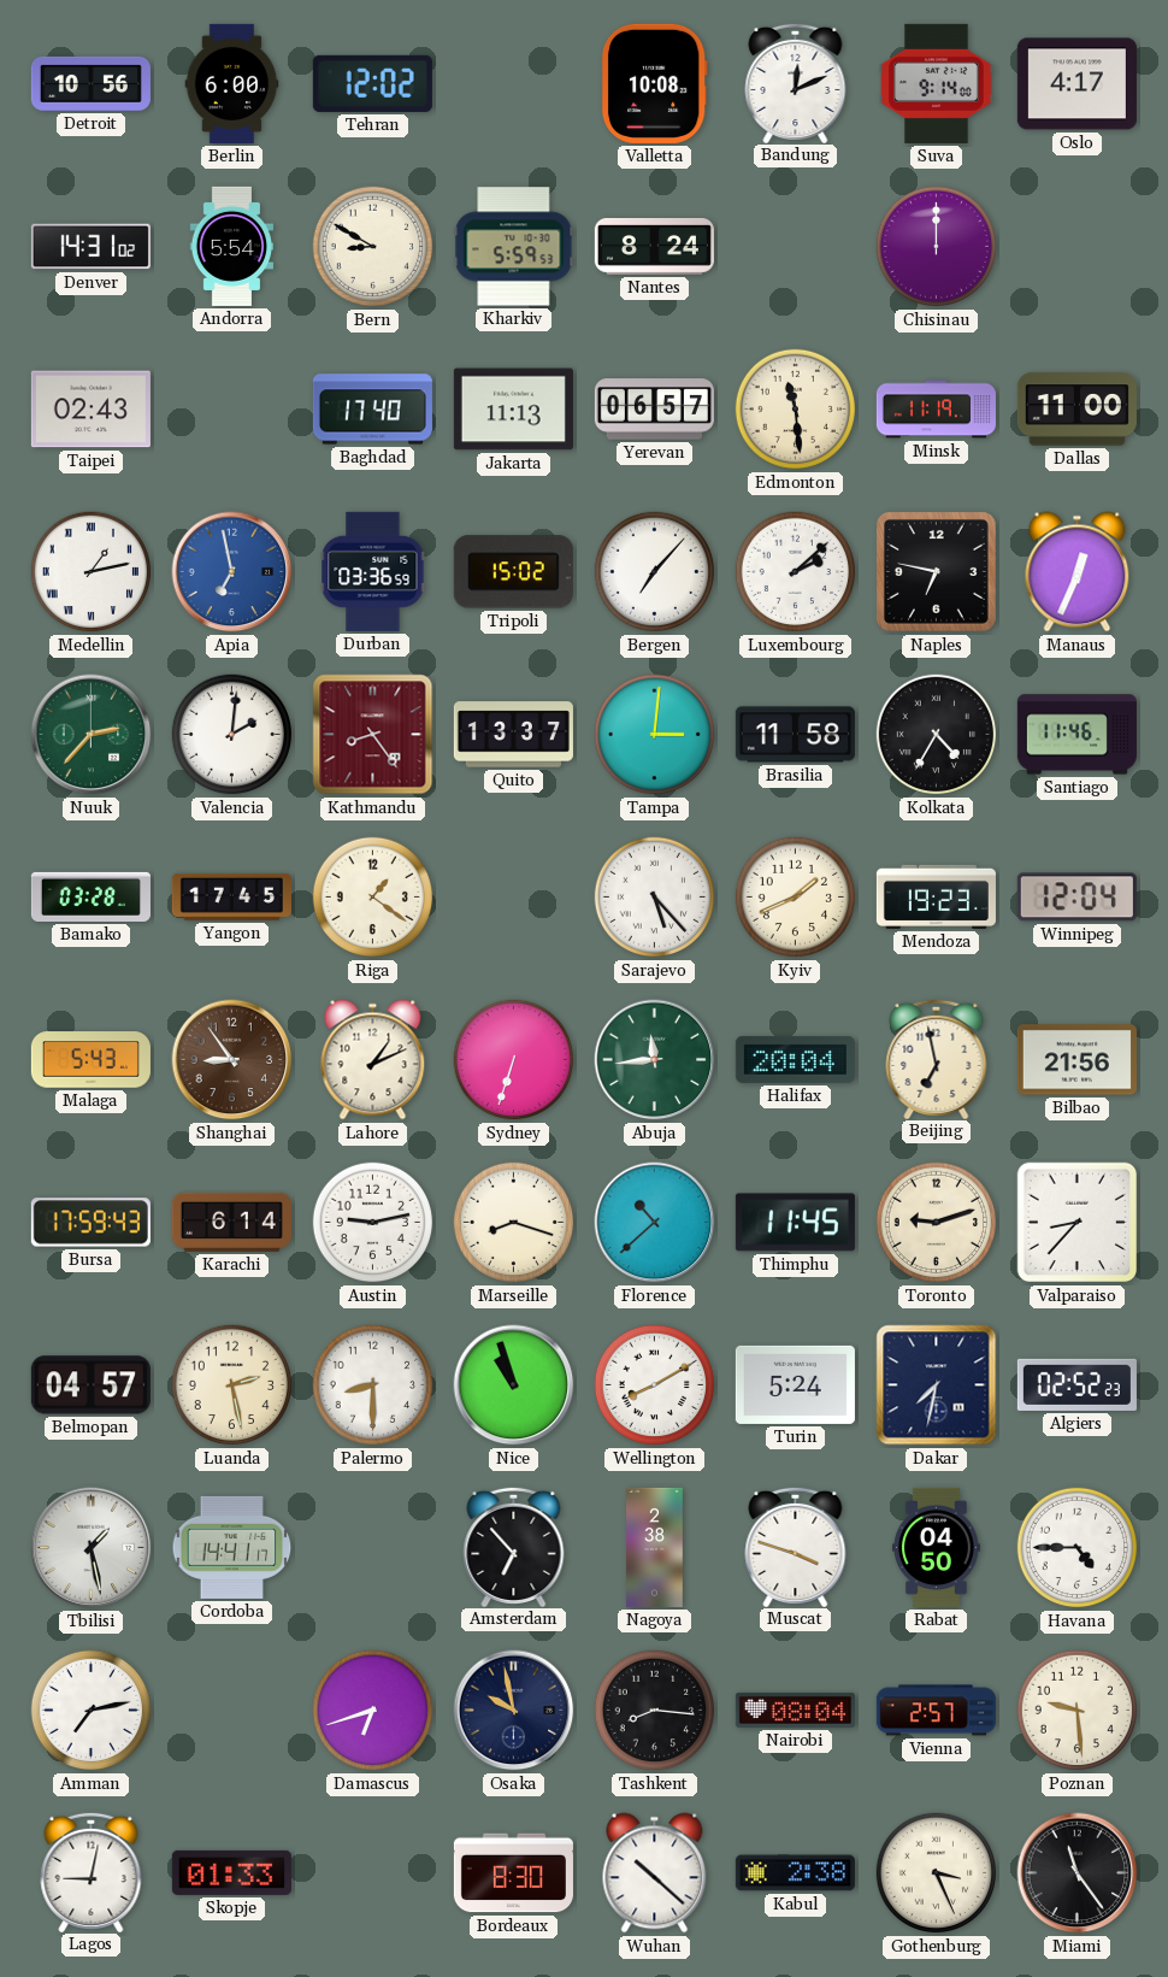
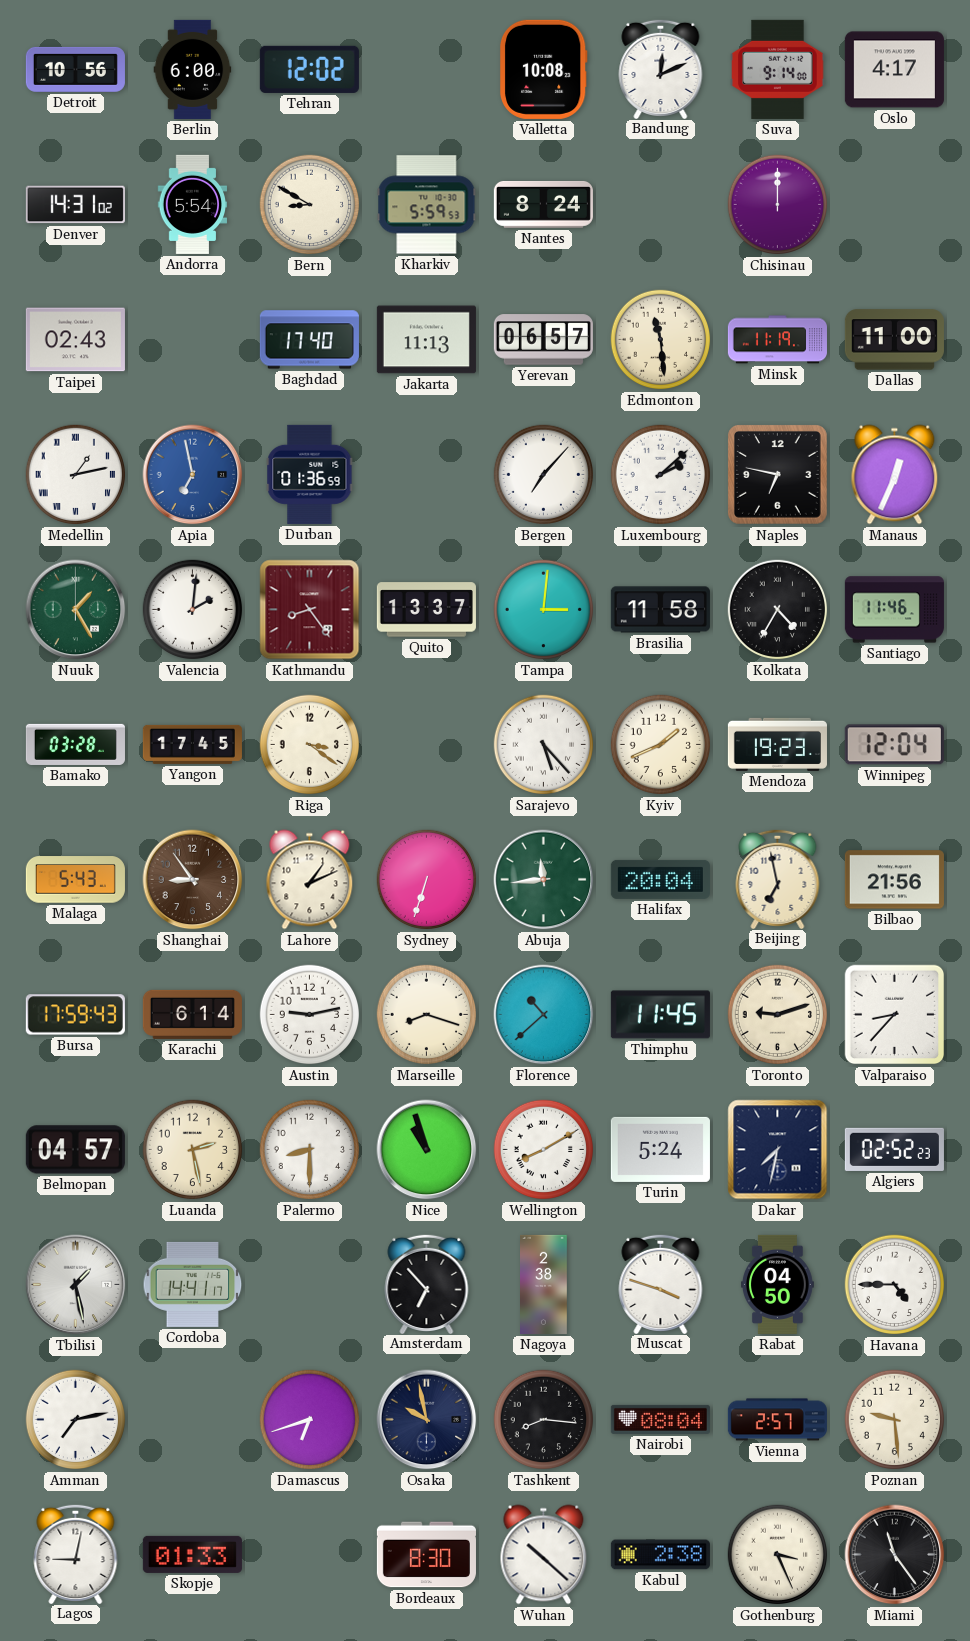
Durban: 03:36 -> 01:36
Tripoli: 15:02 -> none
Nuuk: 2:37 -> 1:25
Riga: 1:21 -> 3:21
